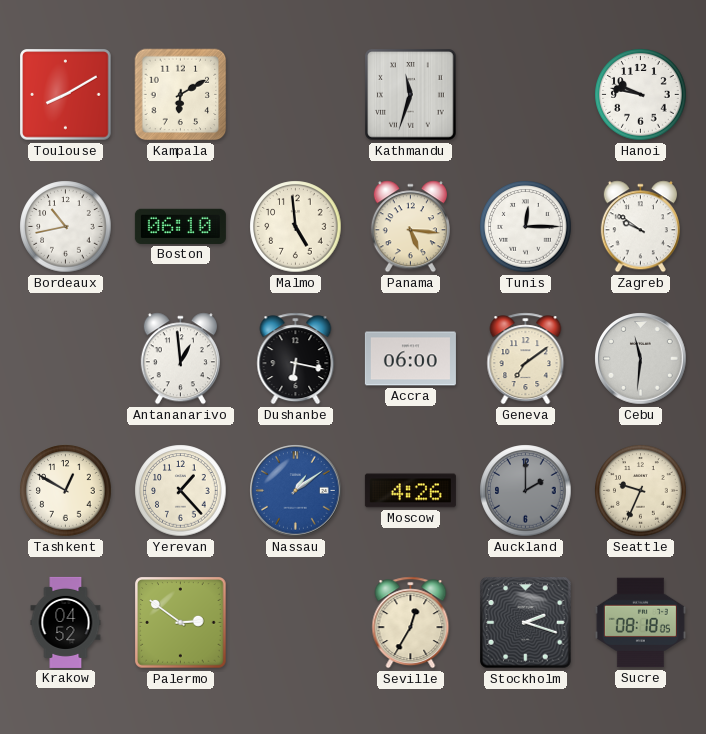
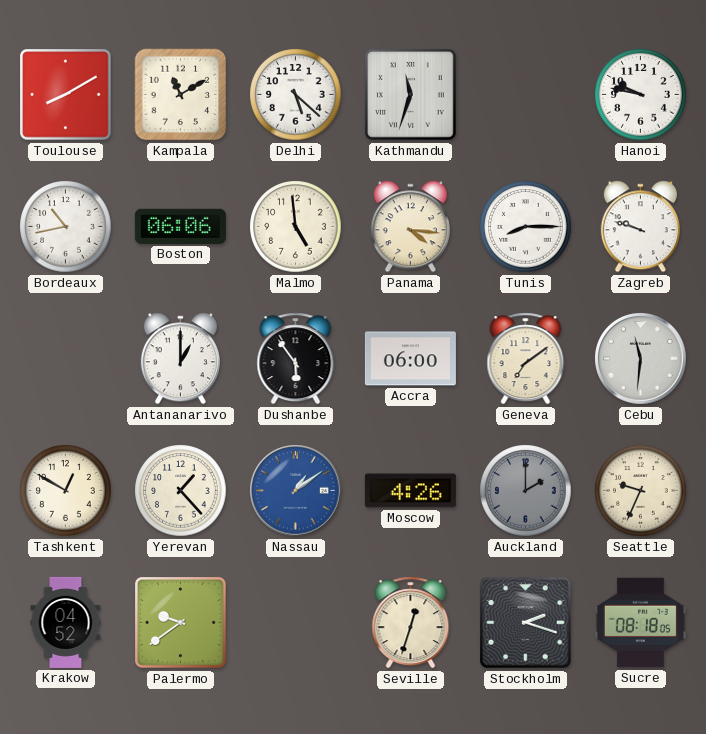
Kampala: 6:10 -> 11:10
Delhi: none -> 5:22
Boston: 06:10 -> 06:06
Panama: 5:16 -> 4:16
Tunis: 12:15 -> 8:15
Zagreb: 9:51 -> 9:48
Antananarivo: 12:59 -> 1:00
Dushanbe: 6:17 -> 5:54
Palermo: 2:51 -> 9:39
Seville: 12:35 -> 12:33
